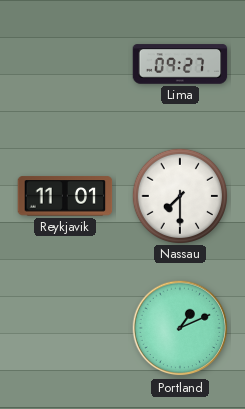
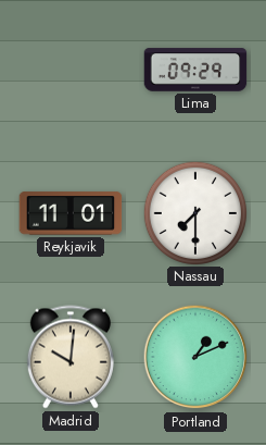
Lima: 09:27 -> 09:29
Madrid: none -> 10:01
